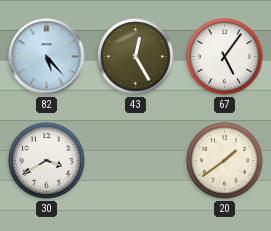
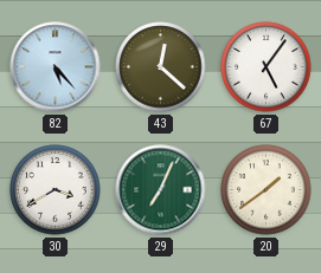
43: 12:25 -> 12:22
29: none -> 7:04
